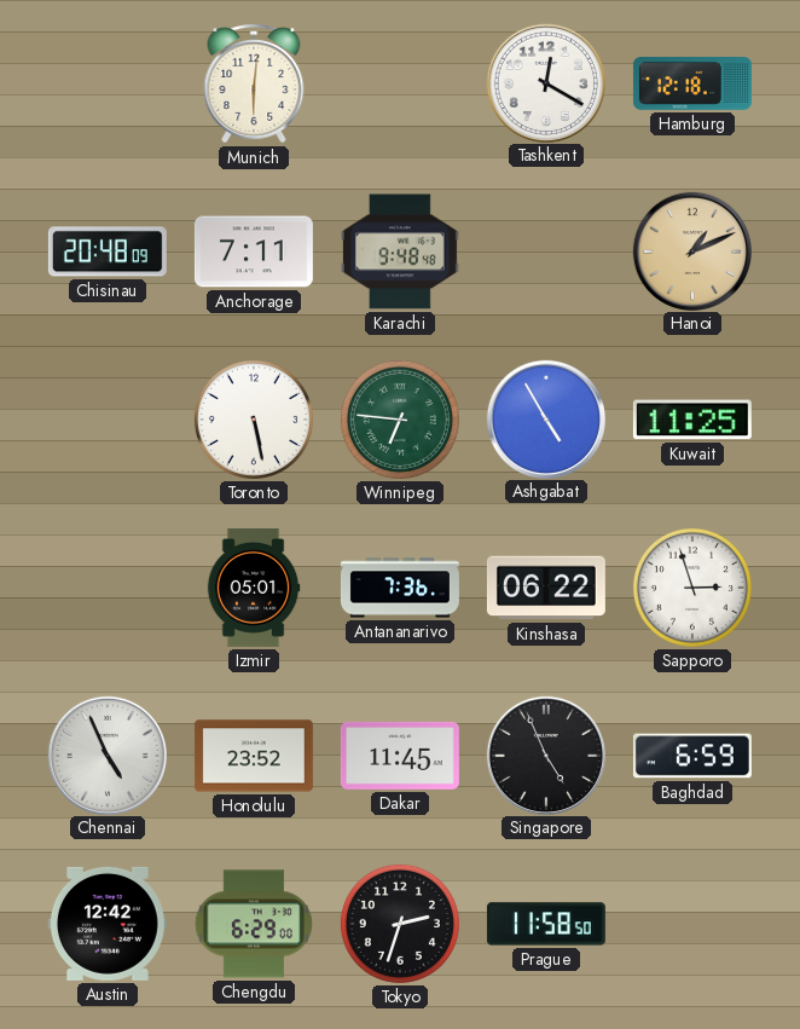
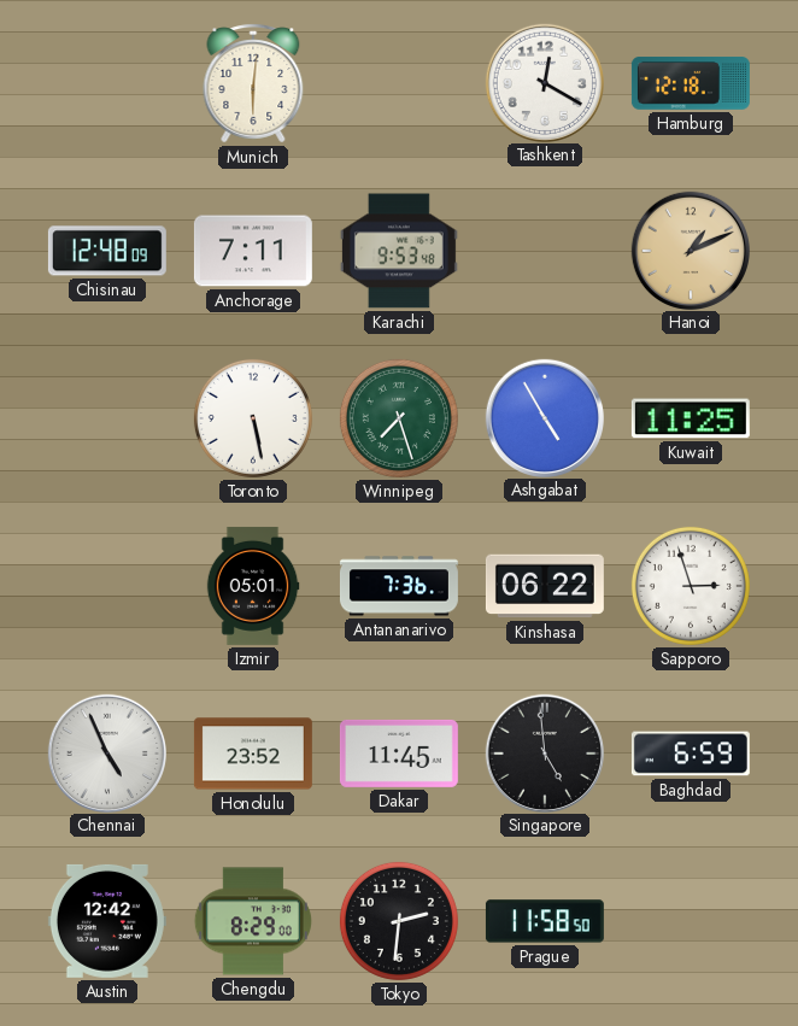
Chisinau: 20:48 -> 12:48
Karachi: 9:48 -> 9:53
Winnipeg: 6:46 -> 7:27
Singapore: 4:56 -> 4:59
Chengdu: 6:29 -> 8:29
Tokyo: 2:33 -> 2:31
